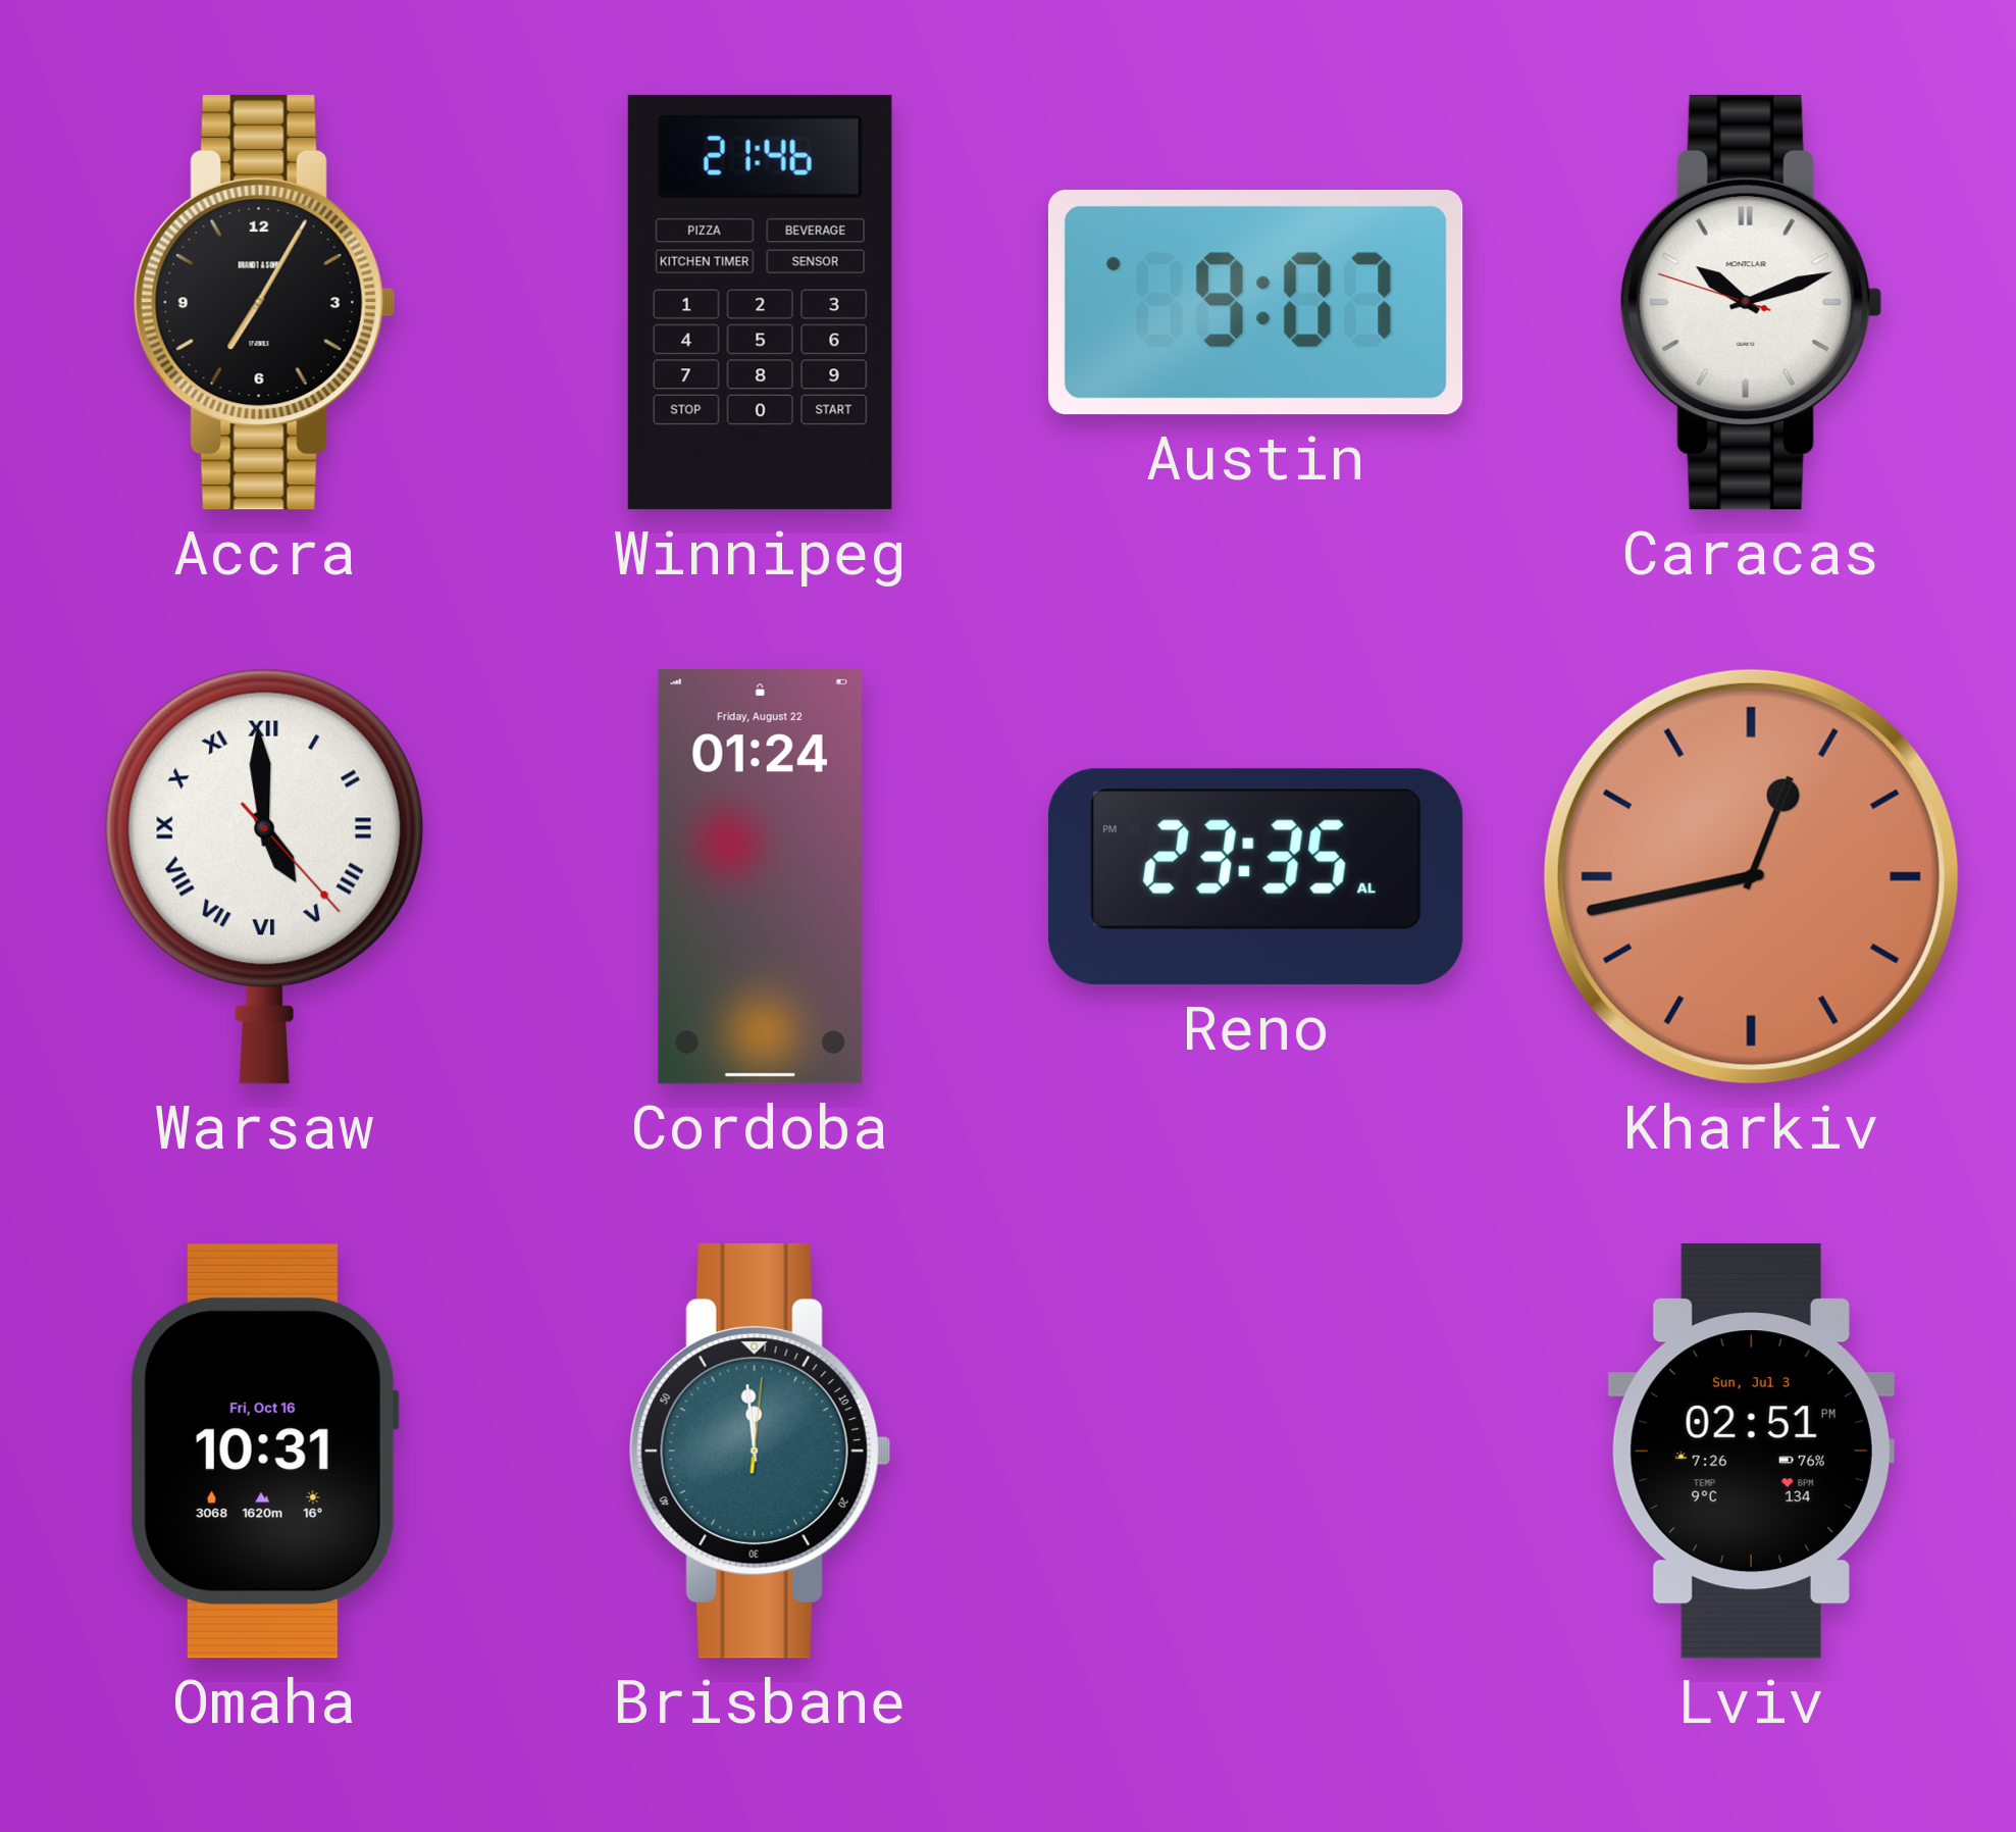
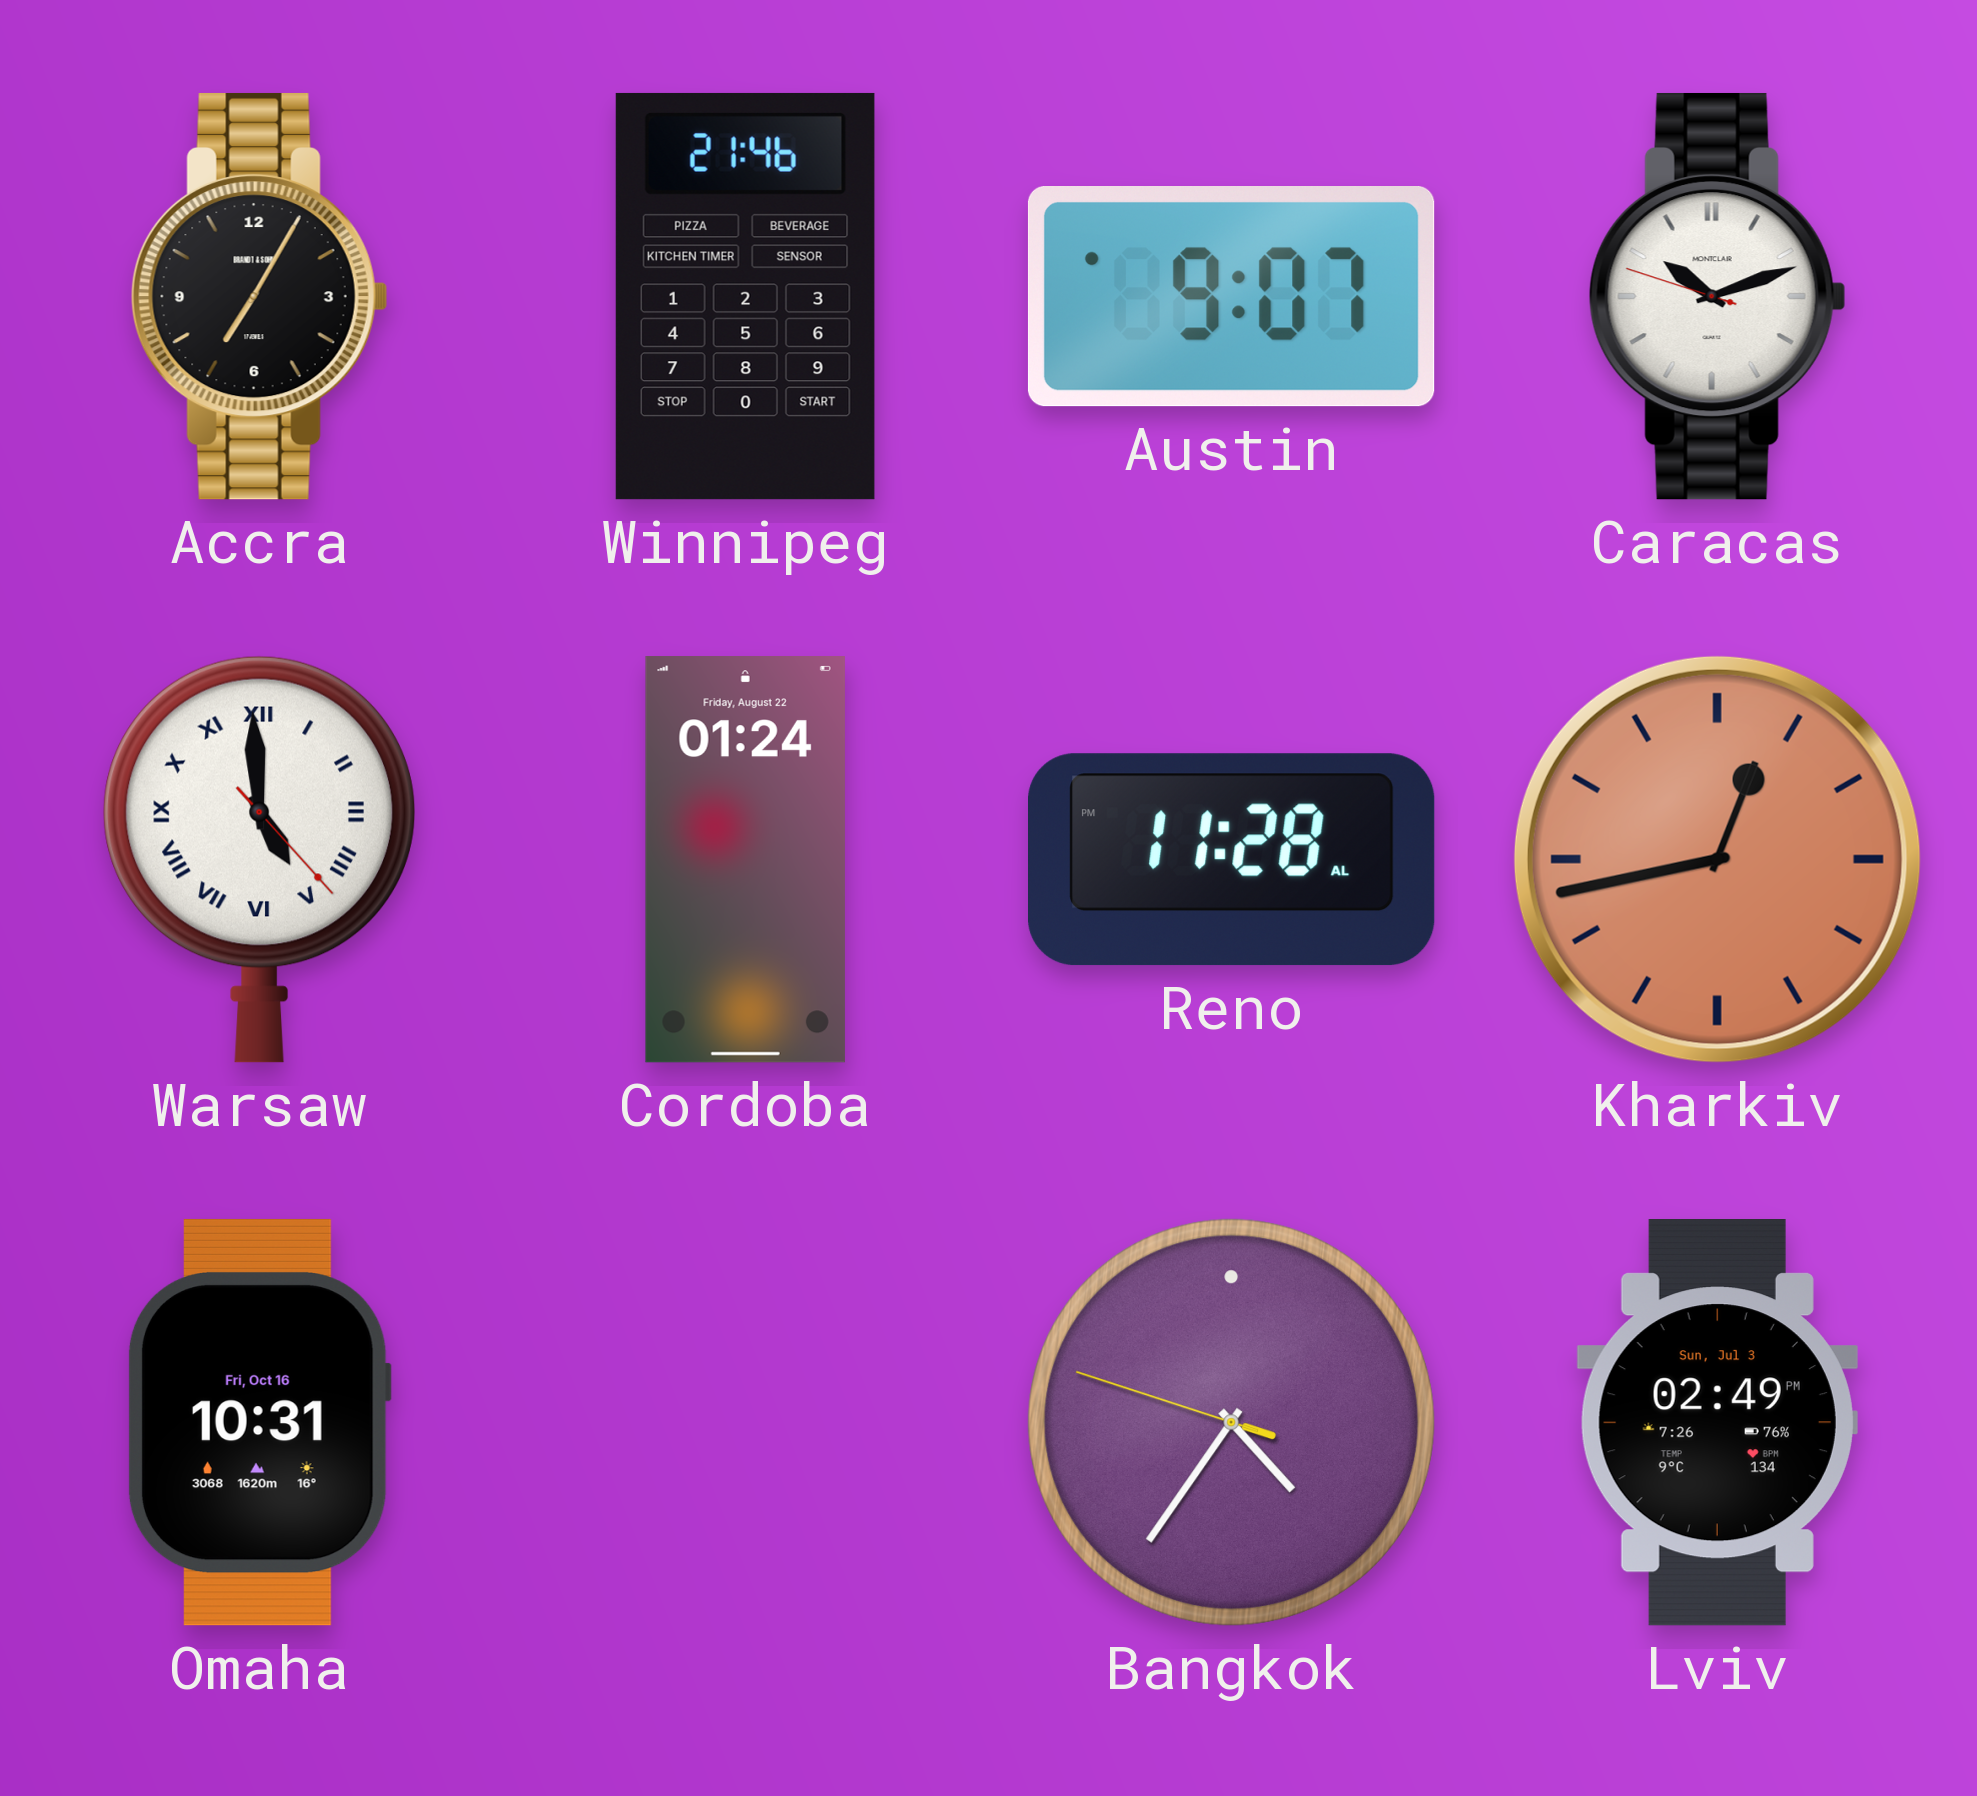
Reno: 23:35 -> 11:28
Brisbane: 11:59 -> none
Bangkok: none -> 4:35
Lviv: 02:51 -> 02:49
